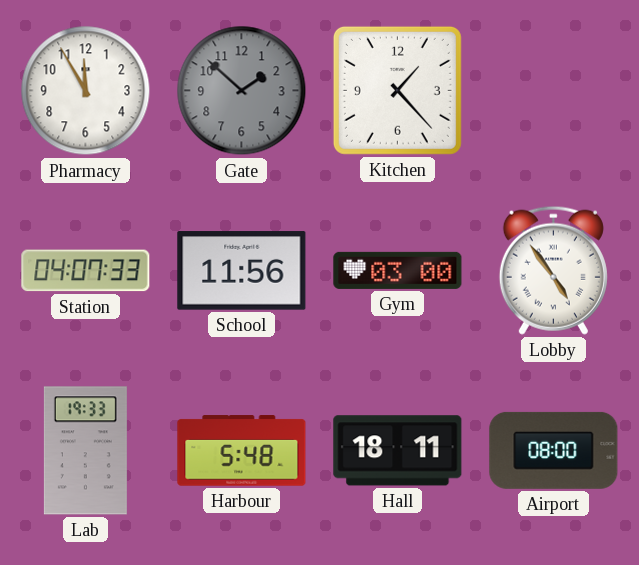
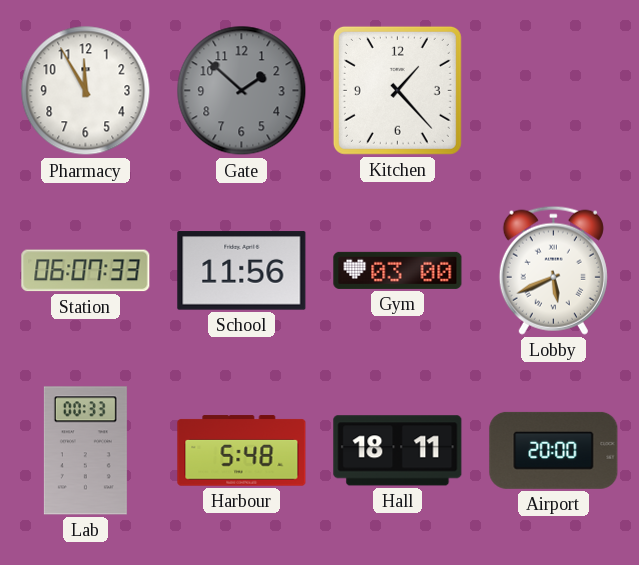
Station: 04:07 -> 06:07
Lobby: 4:54 -> 5:41
Lab: 19:33 -> 00:33
Airport: 08:00 -> 20:00
